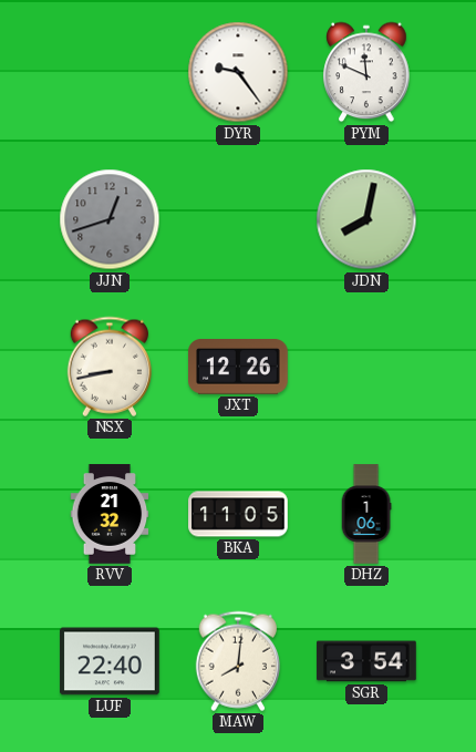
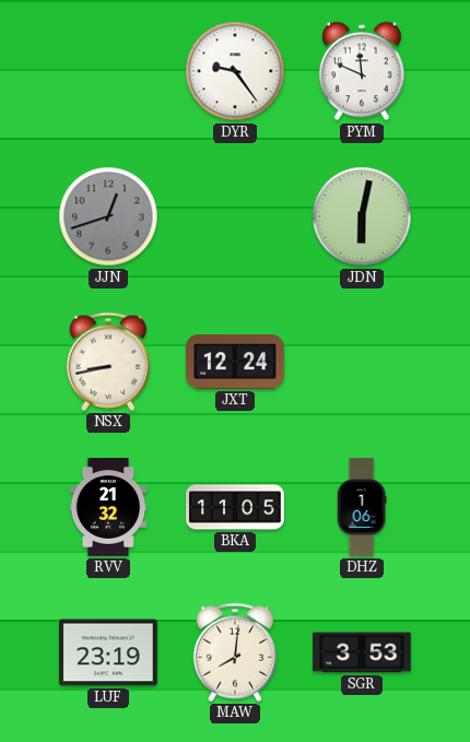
JDN: 8:02 -> 6:02
JXT: 12:26 -> 12:24
LUF: 22:40 -> 23:19
SGR: 3:54 -> 3:53
